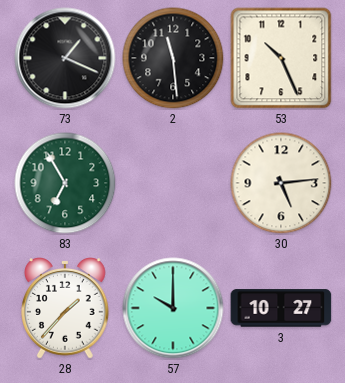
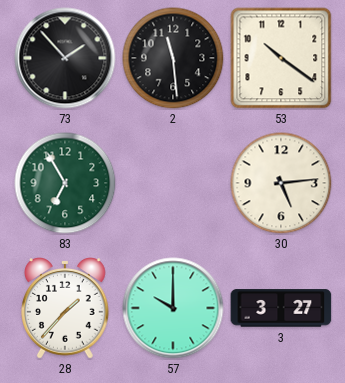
73: 1:19 -> 1:53
53: 10:26 -> 10:21
3: 10:27 -> 3:27
